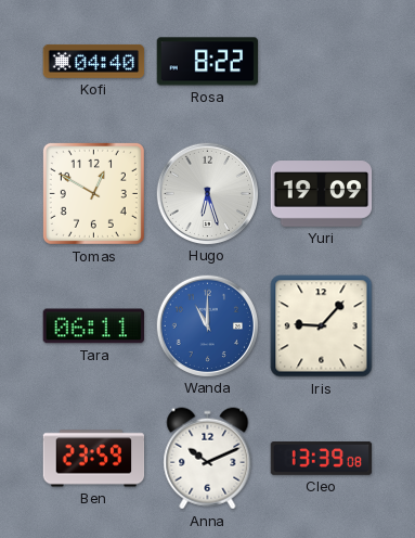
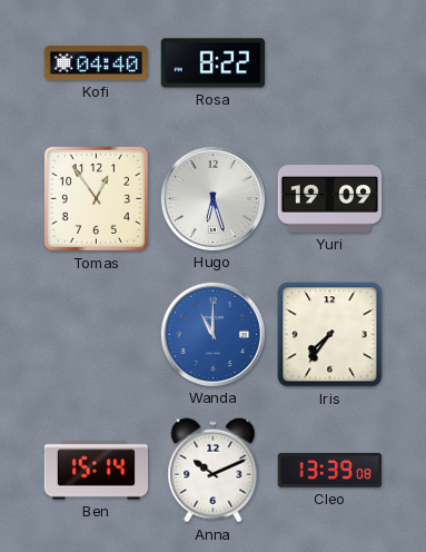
Tomas: 12:50 -> 12:54
Tara: 06:11 -> none
Iris: 9:07 -> 7:36
Ben: 23:59 -> 15:14
